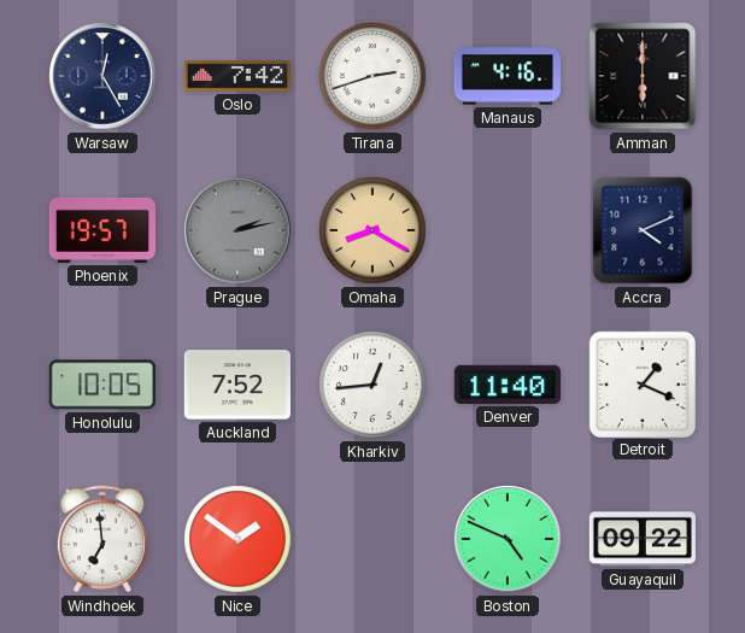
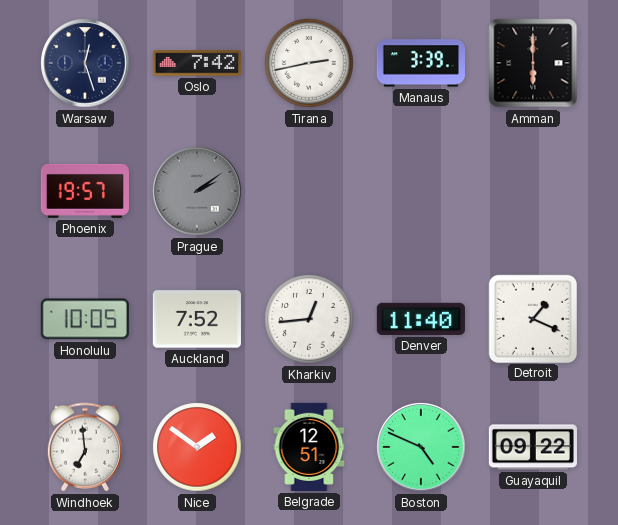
Warsaw: 12:25 -> 12:27
Tirana: 2:42 -> 2:43
Manaus: 4:16 -> 3:39
Prague: 2:13 -> 2:09
Omaha: 8:20 -> none
Accra: 4:11 -> none
Belgrade: none -> 12:51
